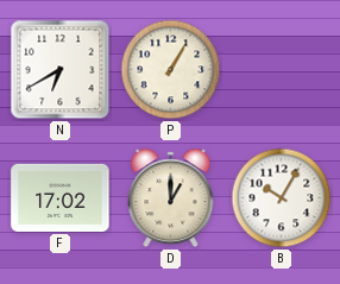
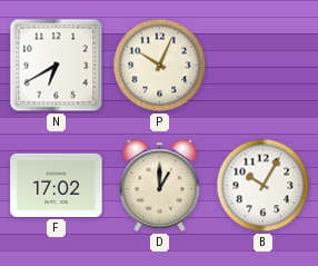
P: 1:05 -> 10:04
